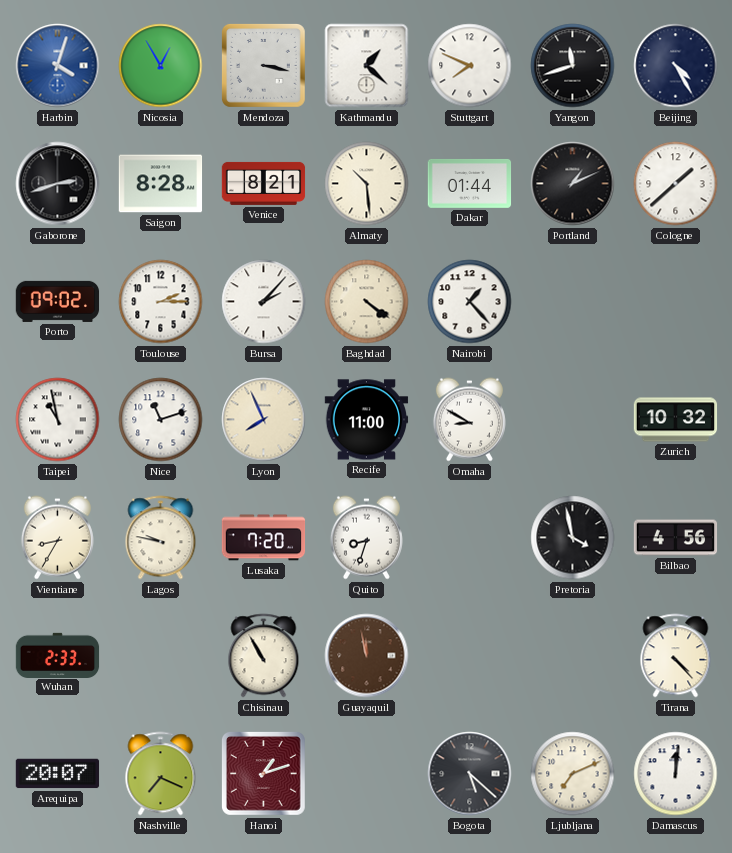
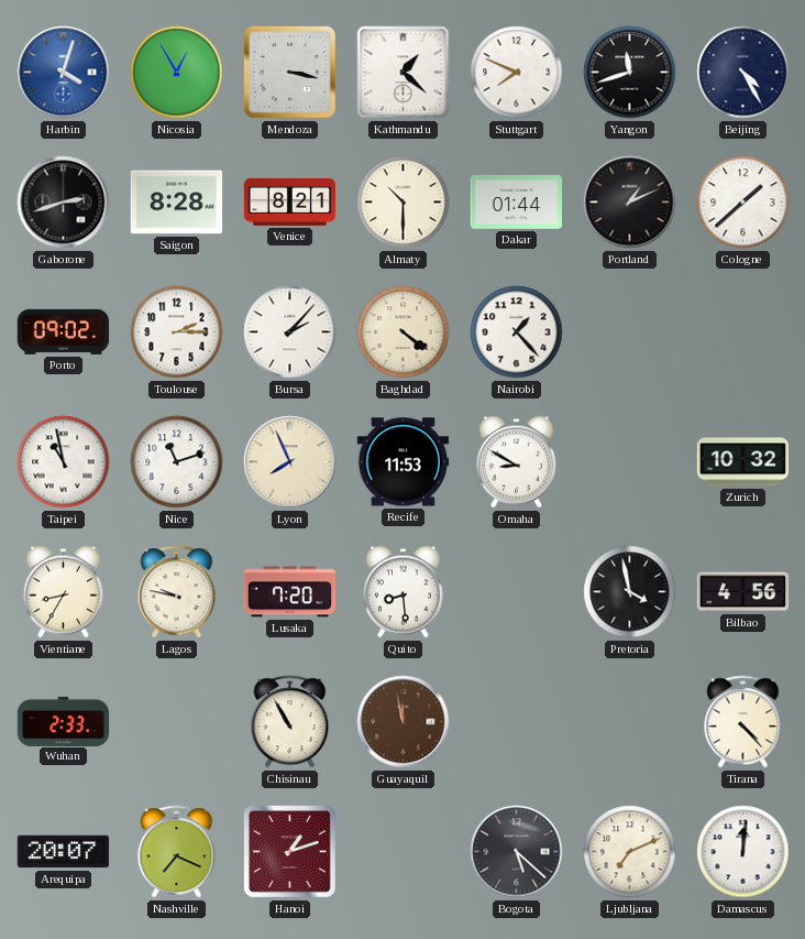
Almaty: 10:29 -> 10:30
Recife: 11:00 -> 11:53
Quito: 8:33 -> 8:29
